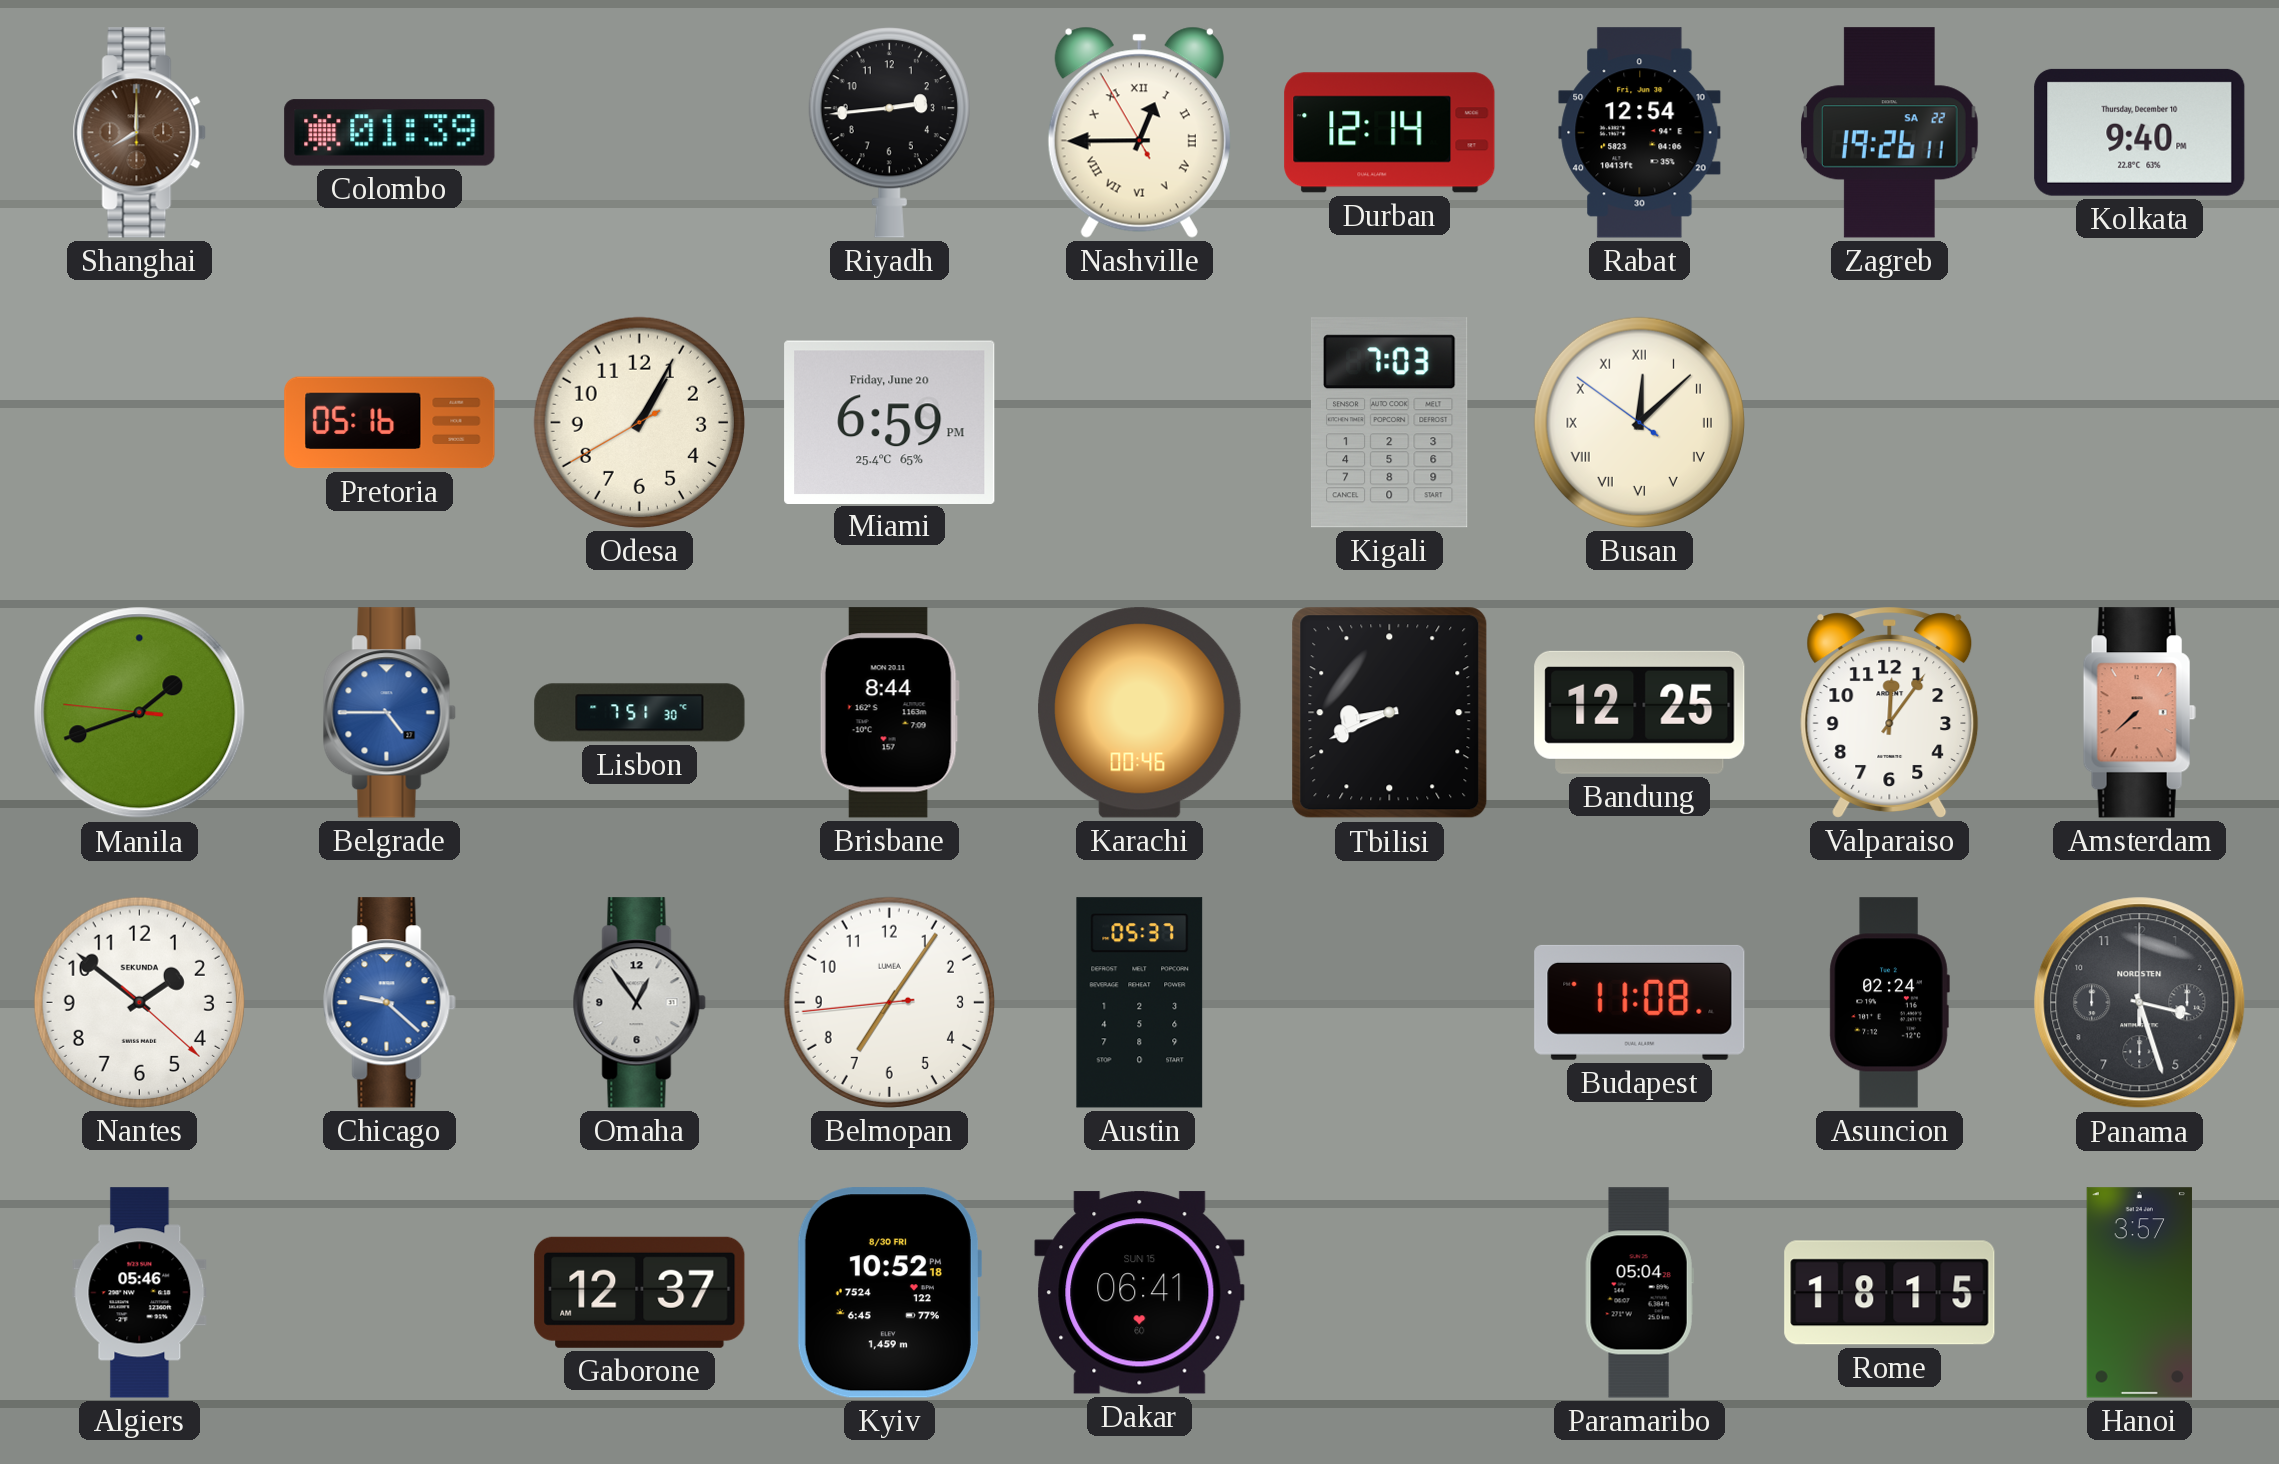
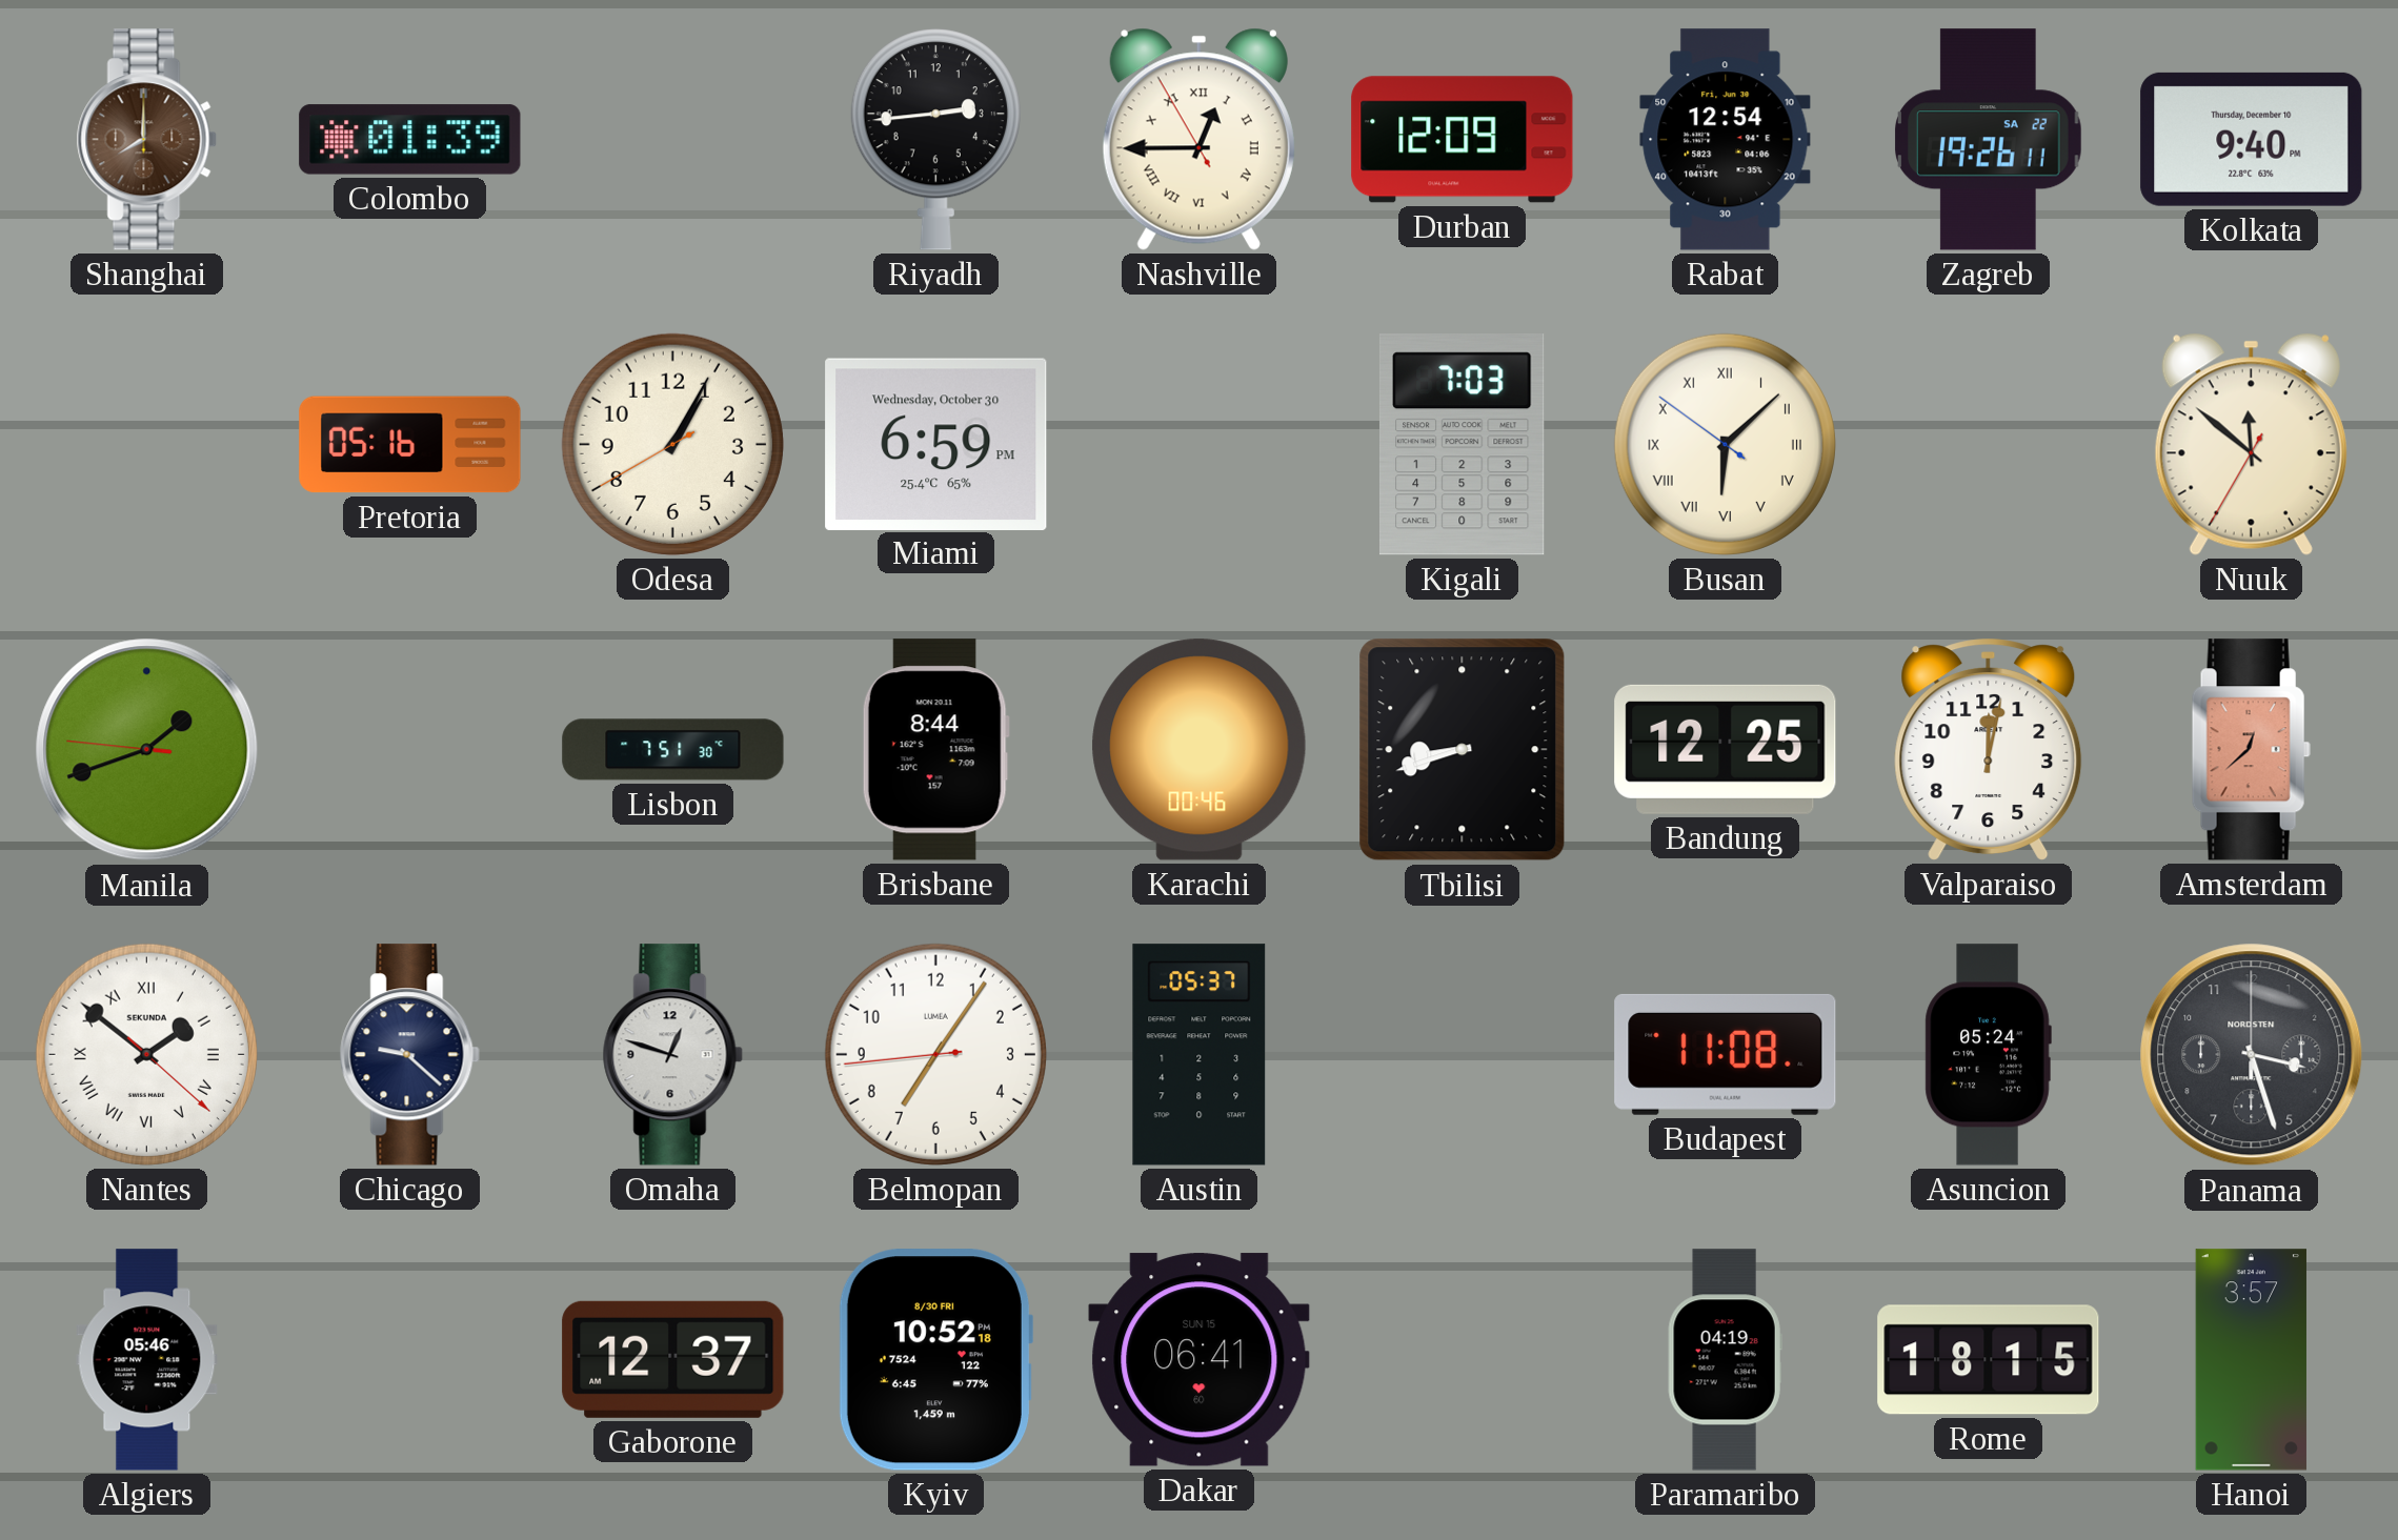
Durban: 12:14 -> 12:09
Miami date: Friday, June 20 -> Wednesday, October 30
Busan: 12:07 -> 6:07
Nuuk: none -> 11:51
Belgrade: 4:45 -> none
Tbilisi: 8:41 -> 8:42
Valparaiso: 12:06 -> 12:02
Amsterdam: 7:38 -> 12:38
Nantes numerals: Arabic -> Roman
Chicago dial: blue -> navy
Omaha: 12:54 -> 12:48
Asuncion: 02:24 -> 05:24
Paramaribo: 05:04 -> 04:19
